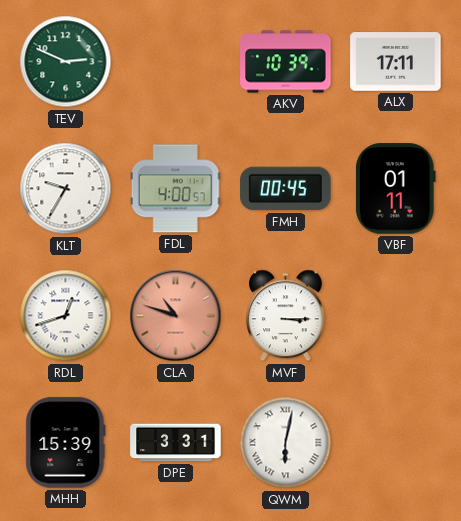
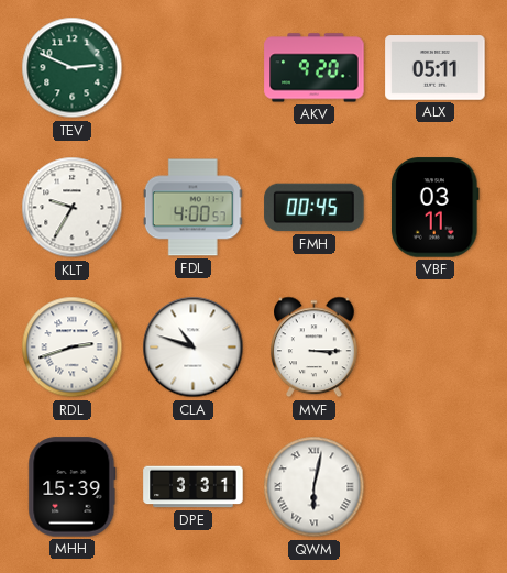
AKV: 10:39 -> 9:20
ALX: 17:11 -> 05:11
VBF: 01:11 -> 03:11
RDL: 12:42 -> 2:42
CLA dial: salmon -> white
